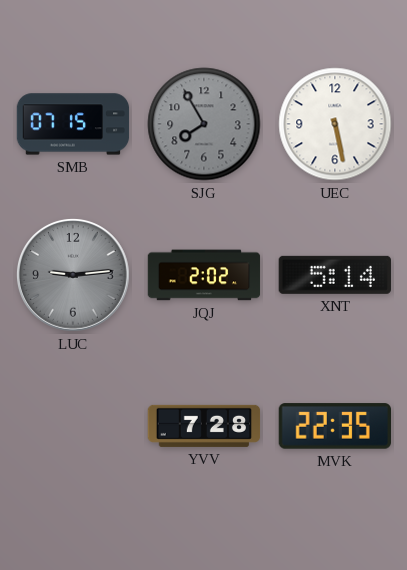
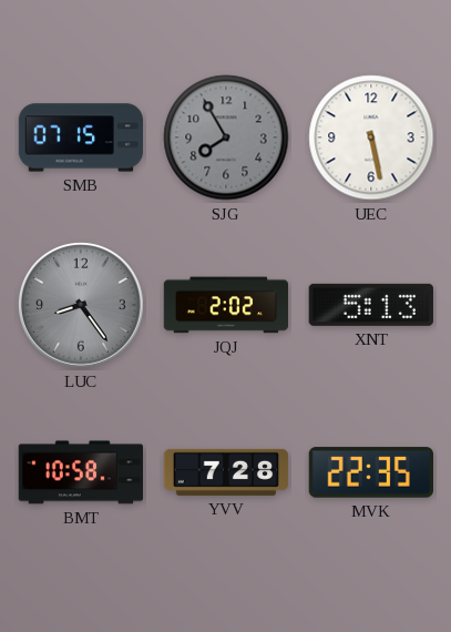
LUC: 9:14 -> 8:24
XNT: 5:14 -> 5:13
BMT: none -> 10:58
